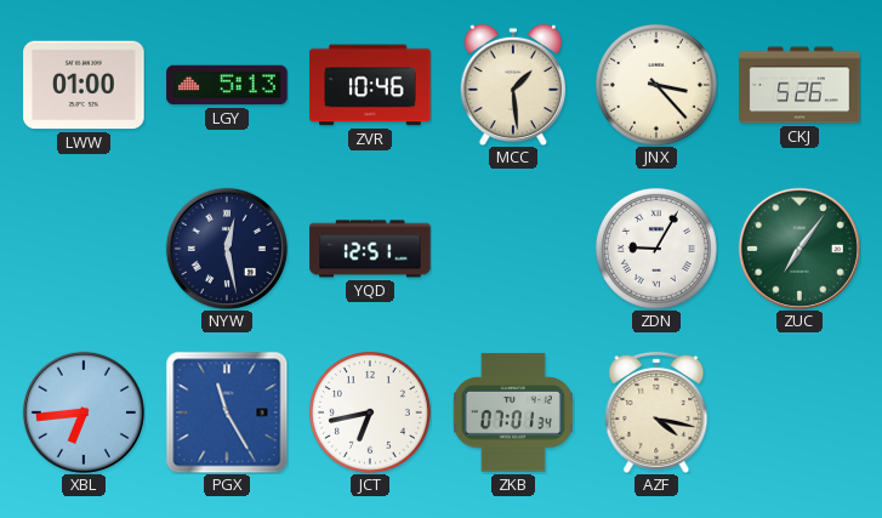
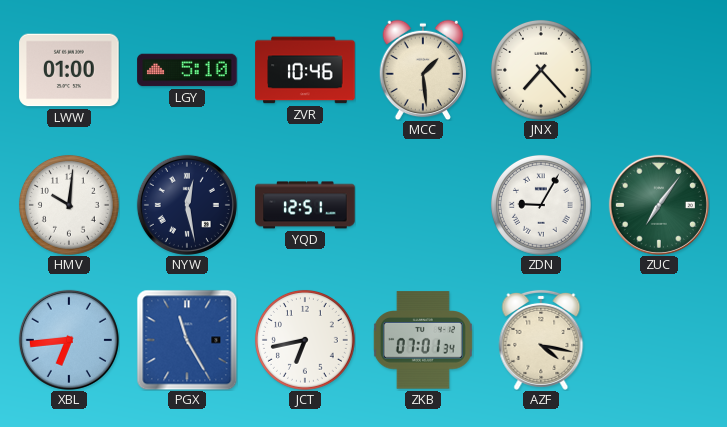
LGY: 5:13 -> 5:10
JNX: 3:23 -> 7:23
CKJ: 5:26 -> none
HMV: none -> 10:01
